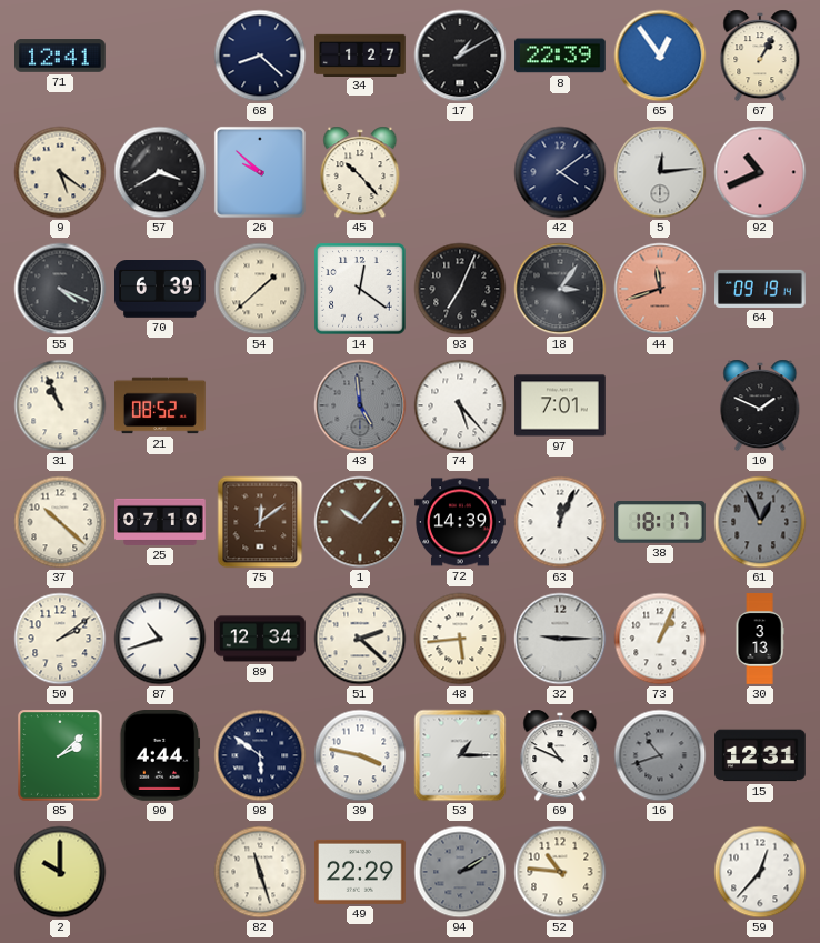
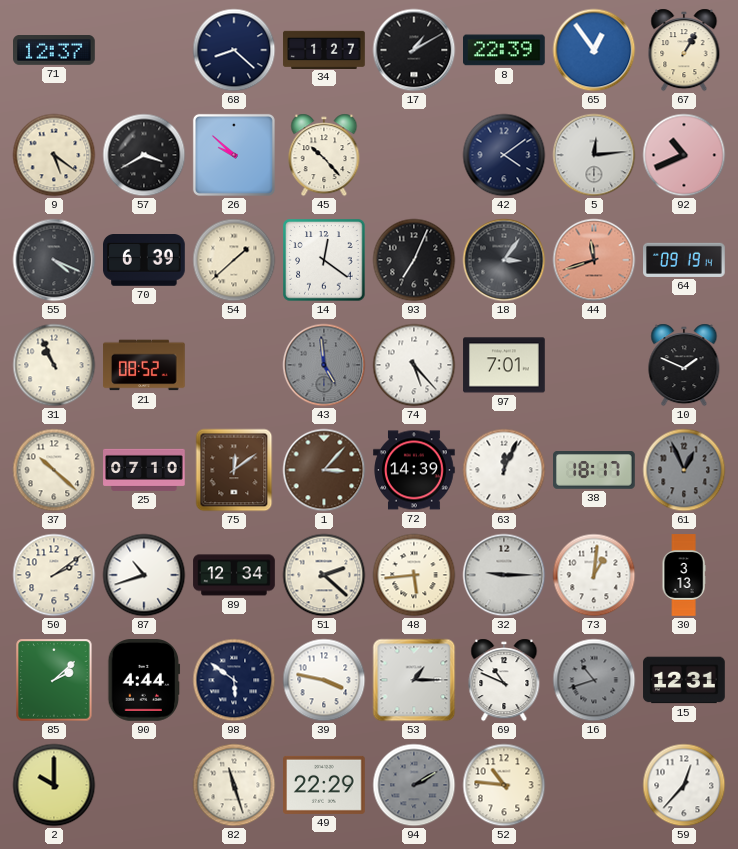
71: 12:41 -> 12:37
1: 10:07 -> 3:07
73: 1:04 -> 1:01
